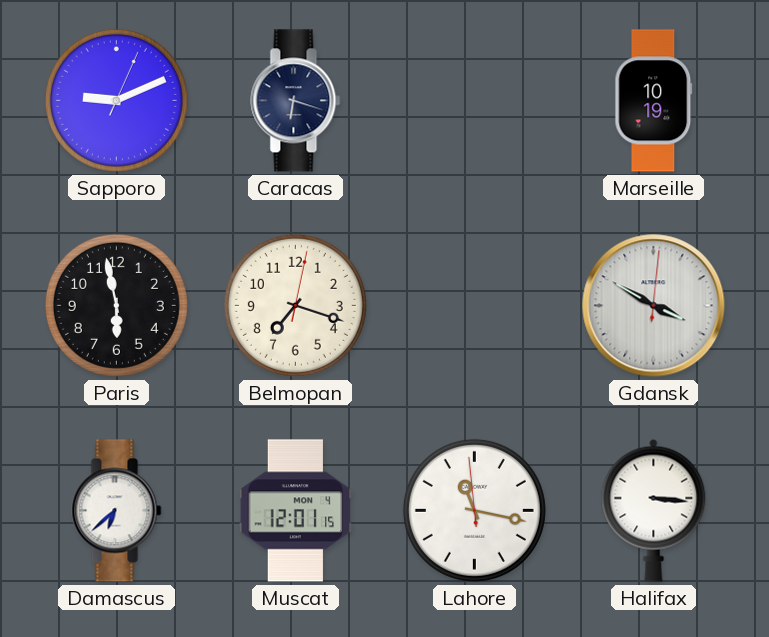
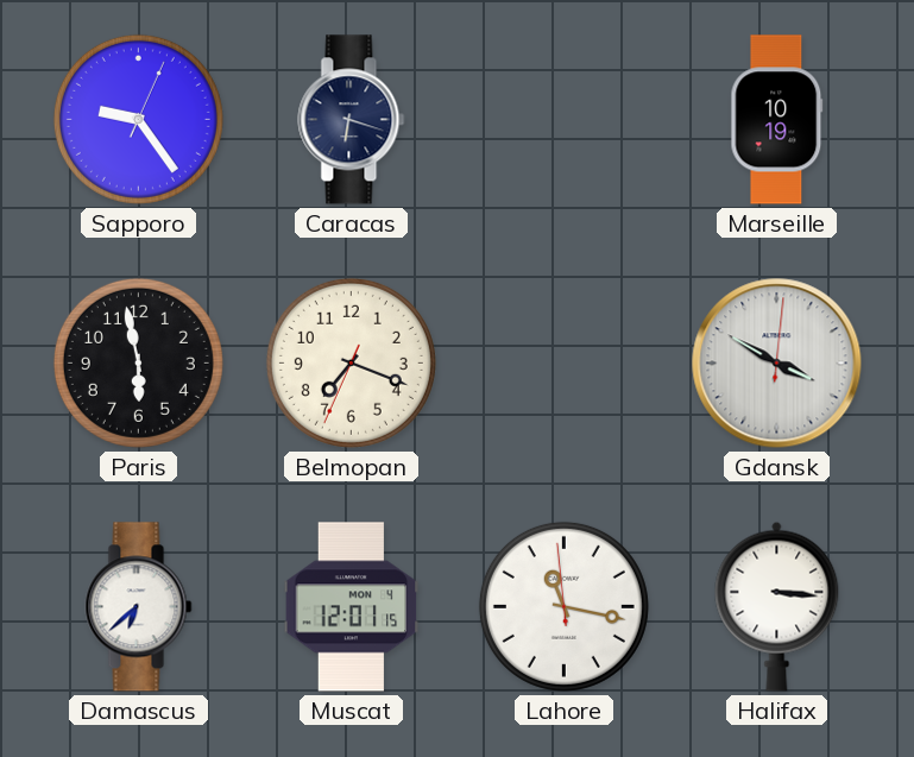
Sapporo: 9:11 -> 9:24
Belmopan: 7:18:02 -> 7:18:34
